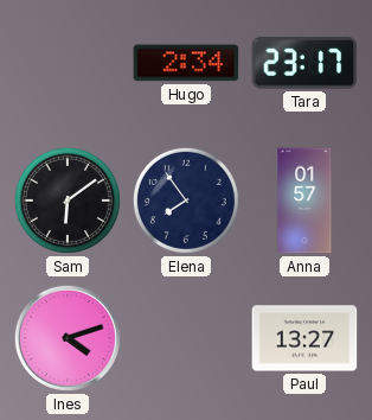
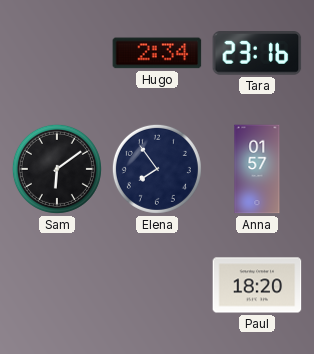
Tara: 23:17 -> 23:16
Ines: 4:12 -> none
Paul: 13:27 -> 18:20
